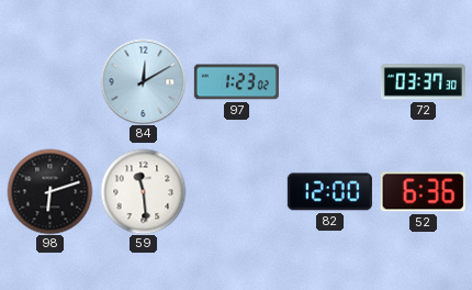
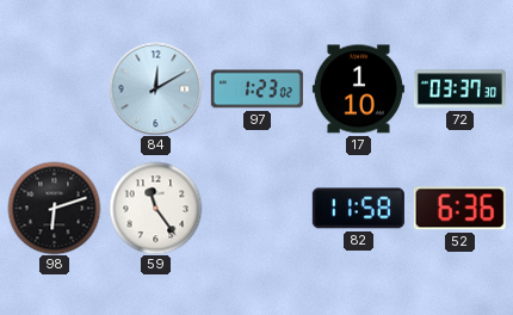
17: none -> 1:10
59: 11:29 -> 11:24
82: 12:00 -> 11:58
